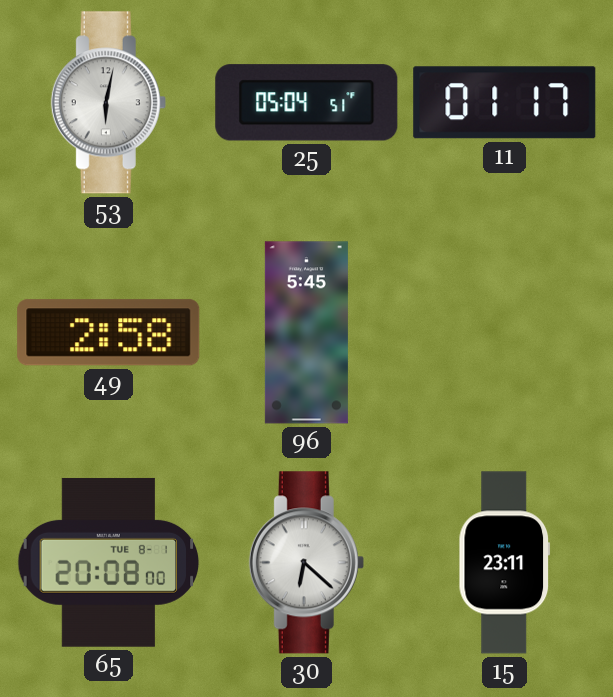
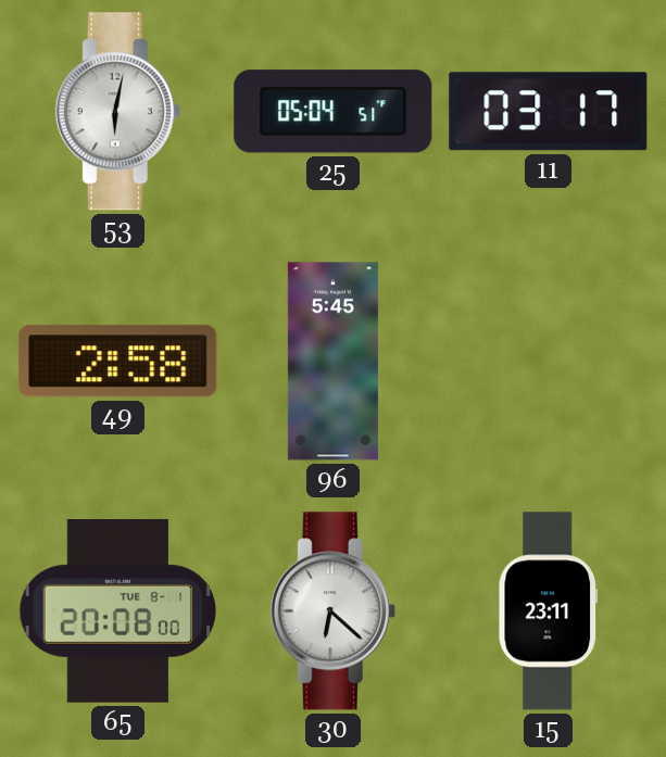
11: 01:17 -> 03:17
